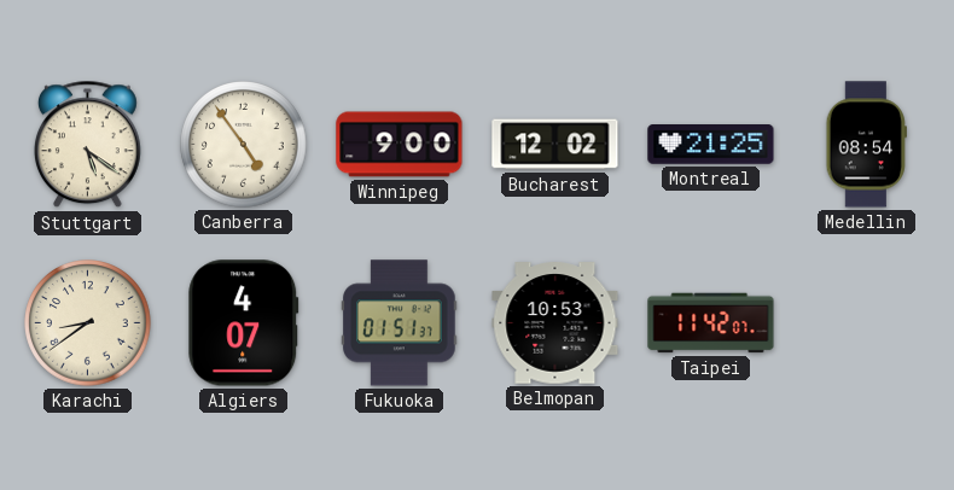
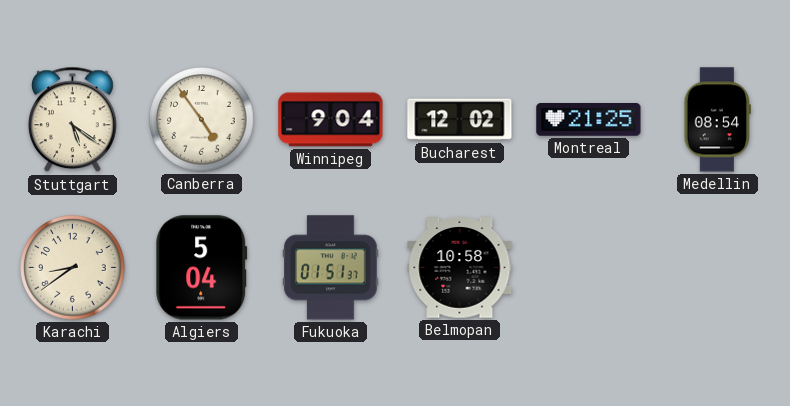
Winnipeg: 9:00 -> 9:04
Algiers: 4:07 -> 5:04
Belmopan: 10:53 -> 10:58
Taipei: 11:42 -> none
